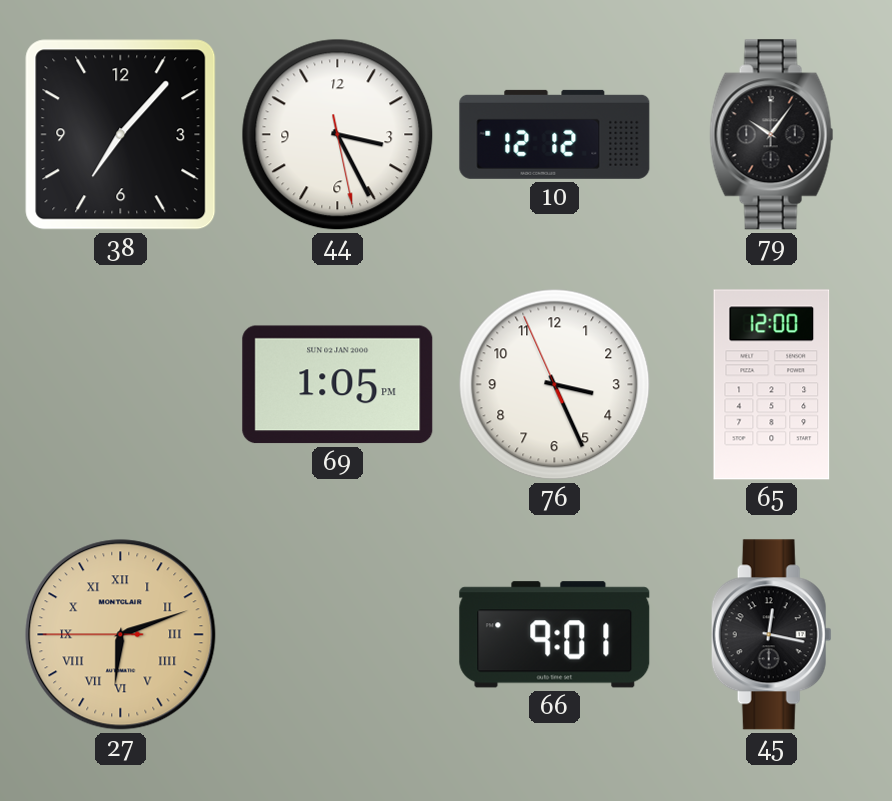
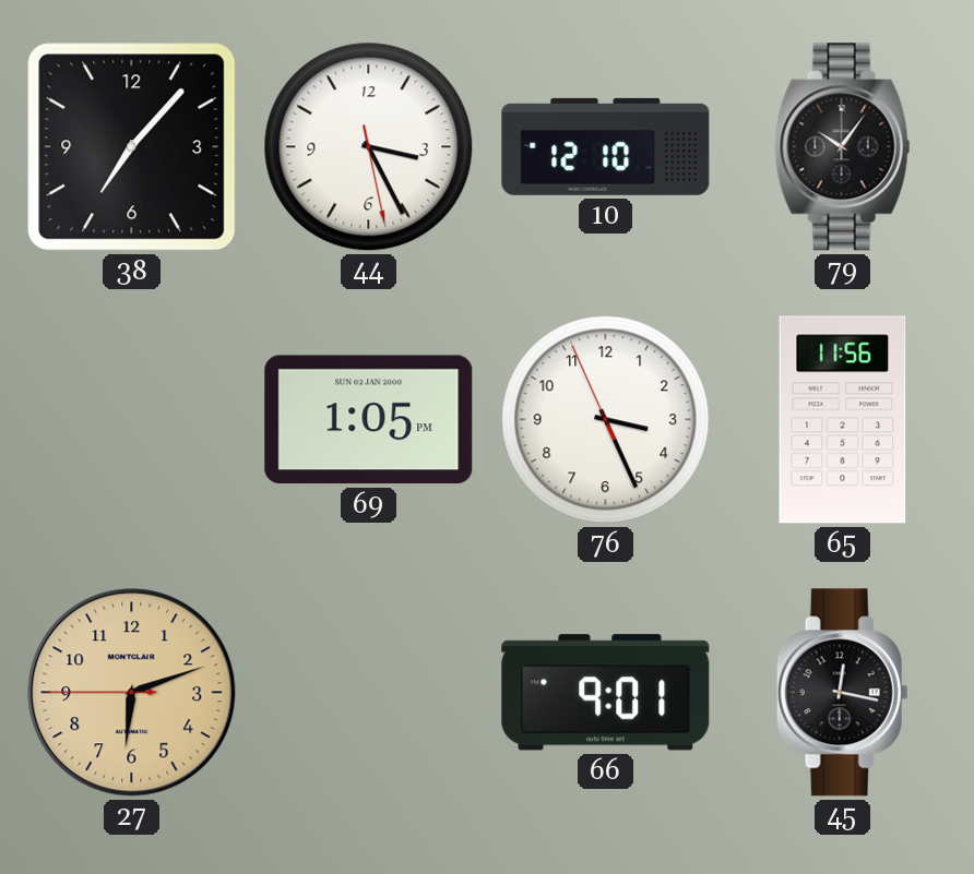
10: 12:12 -> 12:10
65: 12:00 -> 11:56
27 numerals: Roman -> Arabic
